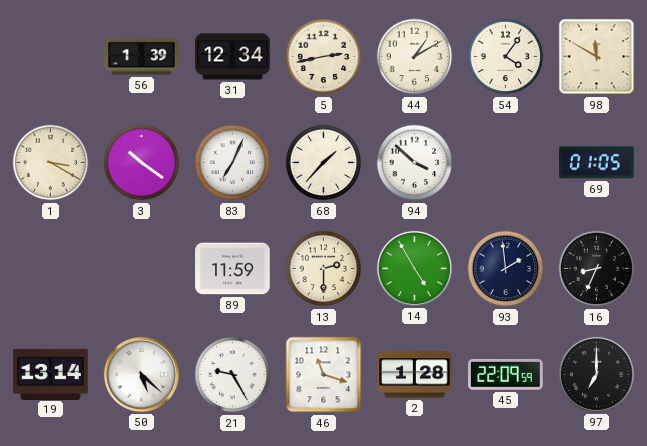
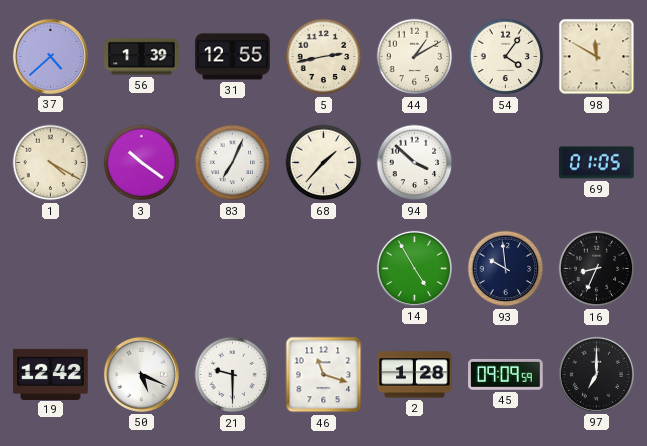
37: none -> 4:38
31: 12:34 -> 12:55
1: 3:20 -> 4:20
89: 11:59 -> none
13: 2:30 -> none
93: 1:59 -> 9:59
19: 13:14 -> 12:42
50: 5:22 -> 5:19
21: 9:25 -> 9:30
45: 22:09 -> 09:09
